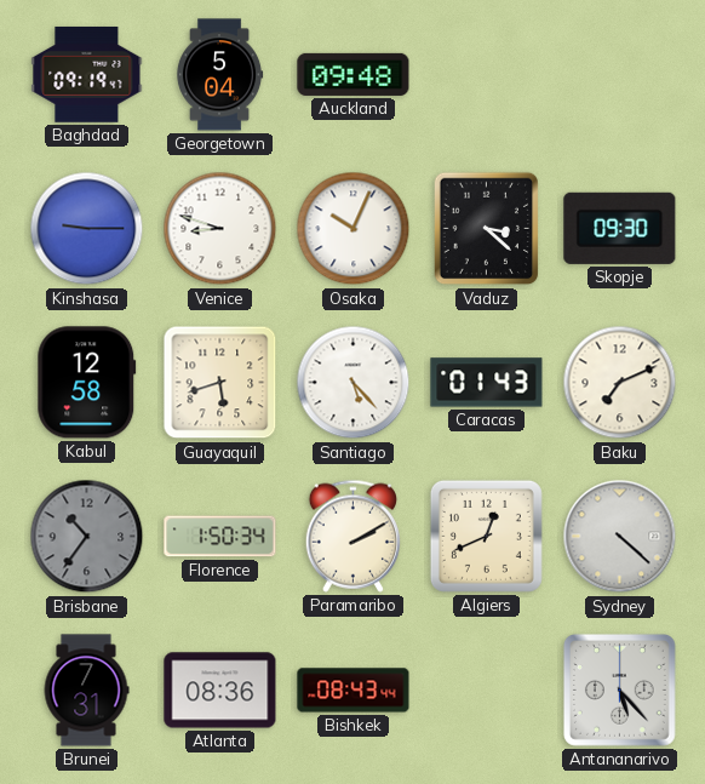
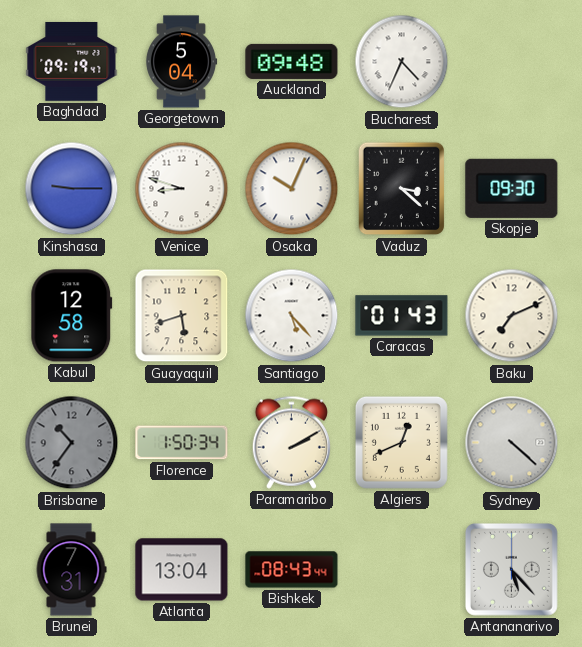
Bucharest: none -> 4:34
Atlanta: 08:36 -> 13:04
